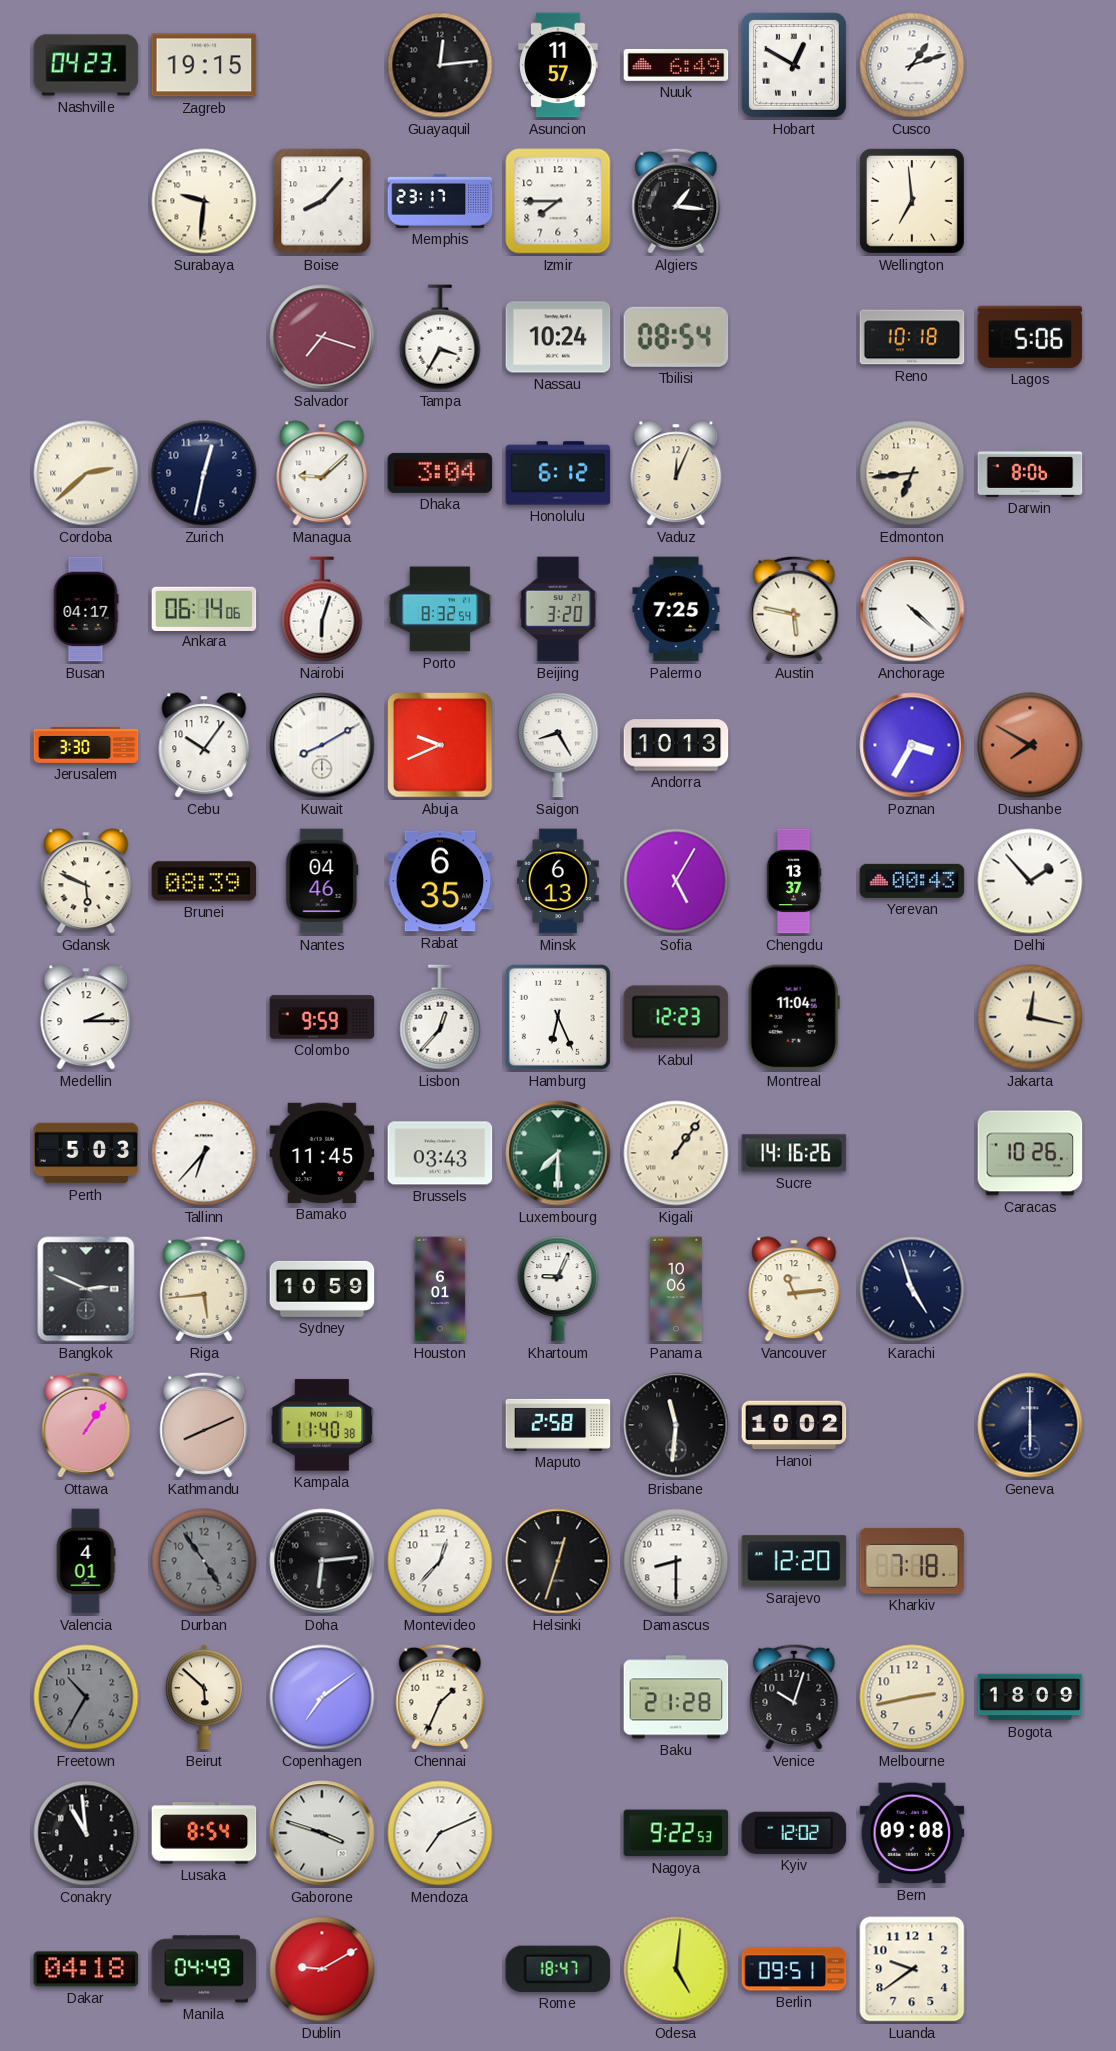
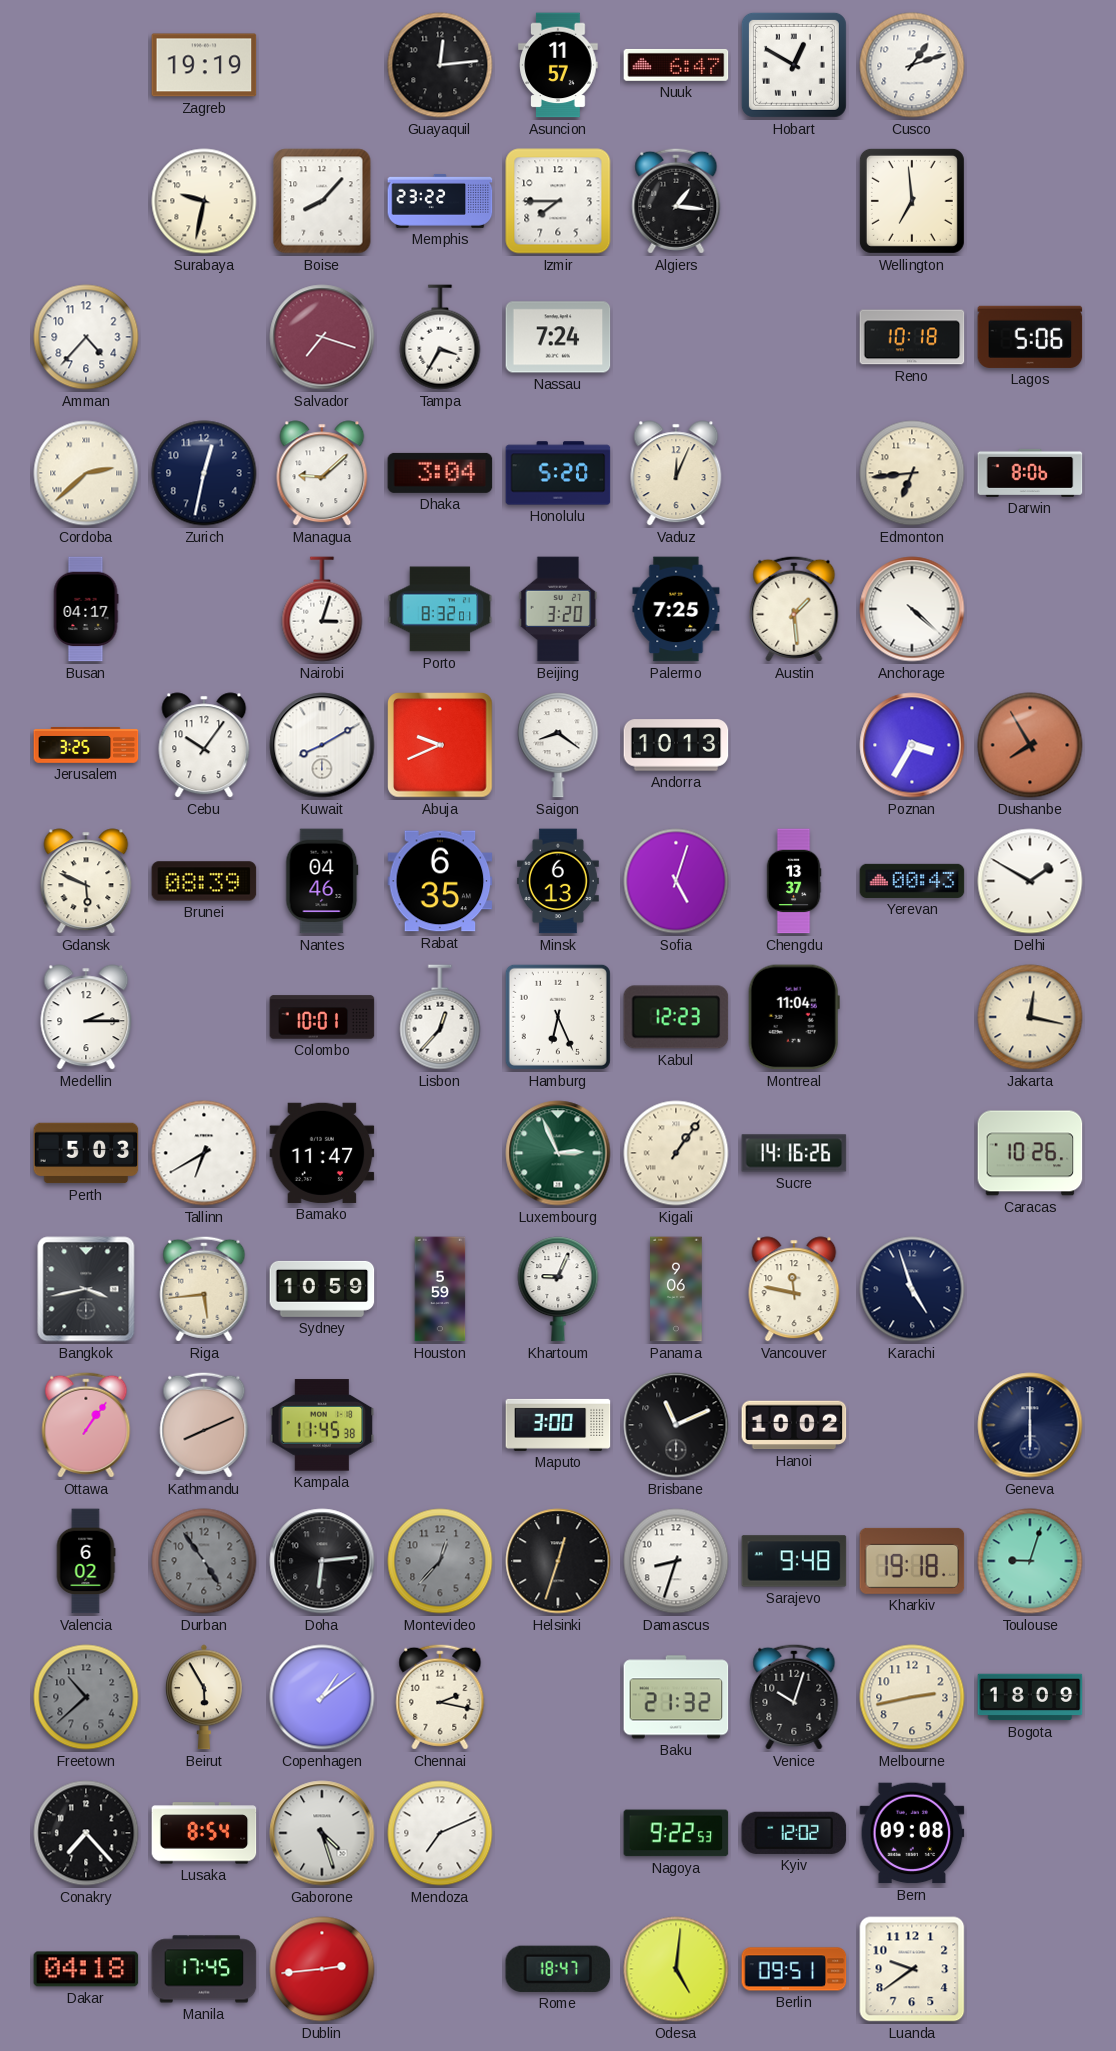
Nashville: 04:23 -> none
Zagreb: 19:15 -> 19:19
Nuuk: 6:49 -> 6:47
Surabaya: 9:31 -> 9:32
Memphis: 23:17 -> 23:22
Amman: none -> 4:37
Nassau: 10:24 -> 7:24
Tbilisi: 08:54 -> none
Honolulu: 6:12 -> 5:20
Ankara: 06:14 -> none
Nairobi: 6:03 -> 3:03
Porto: 8:32:54 -> 8:32:01
Austin: 5:47 -> 1:29
Jerusalem: 3:30 -> 3:25
Saigon: 8:25 -> 8:21
Dushanbe: 7:50 -> 7:55
Sofia: 5:05 -> 5:03
Delhi: 1:53 -> 1:50
Colombo: 9:59 -> 10:01
Tallinn: 6:37 -> 6:40
Bamako: 11:45 -> 11:47
Brussels: 03:43 -> none
Luxembourg: 7:30 -> 2:56
Bangkok: 2:49 -> 3:43
Houston: 6:01 -> 5:59
Panama: 10:06 -> 9:06
Vancouver: 11:14 -> 11:47
Kampala: 11:40 -> 11:45
Maputo: 2:58 -> 3:00
Brisbane: 11:31 -> 11:11
Valencia: 4:01 -> 6:02
Montevideo dial: white -> grey
Damascus: 8:30 -> 8:33
Sarajevo: 12:20 -> 9:48
Kharkiv: 7:18 -> 19:18
Toulouse: none -> 9:03
Freetown: 10:35 -> 10:38
Beirut: 5:52 -> 5:55
Copenhagen: 7:09 -> 1:09
Chennai: 1:34 -> 2:17
Baku: 21:28 -> 21:32
Conakry: 10:59 -> 7:23
Gaborone: 3:48 -> 4:27
Manila: 04:49 -> 17:45
Dublin: 9:10 -> 2:44
